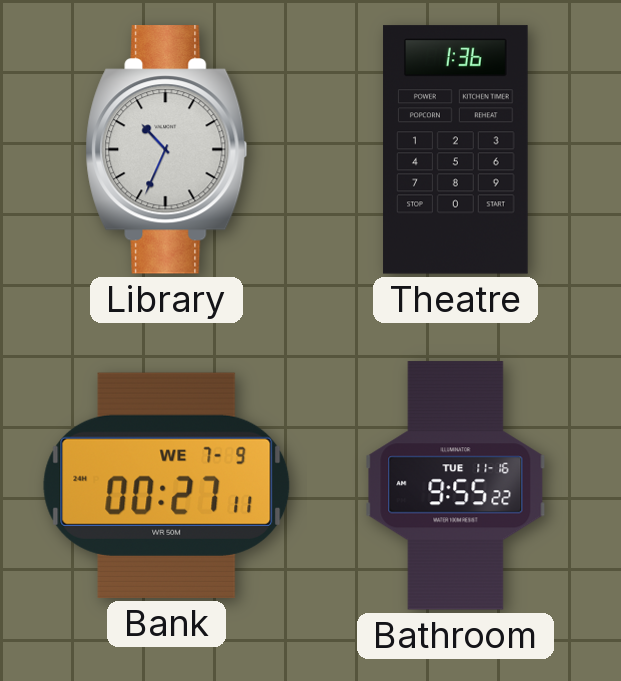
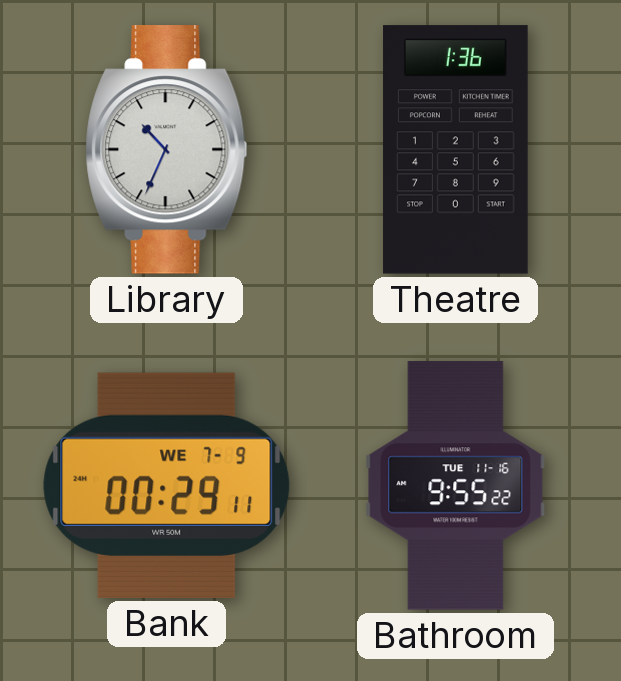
Bank: 00:27 -> 00:29
